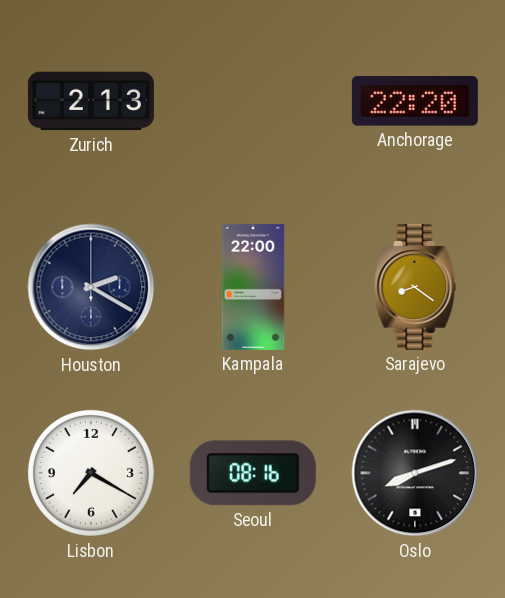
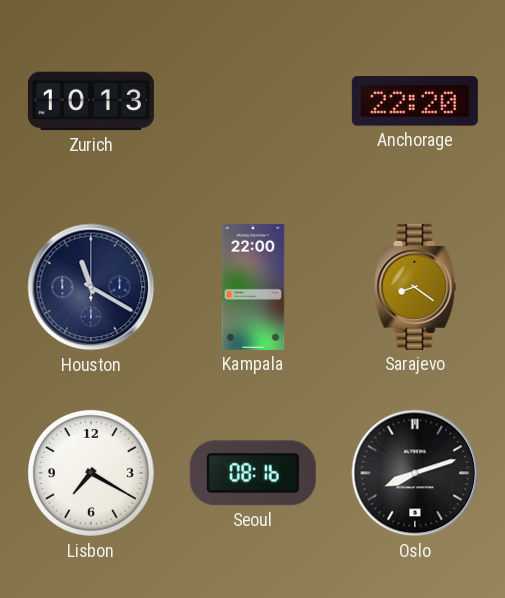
Zurich: 2:13 -> 10:13
Houston: 2:20 -> 11:20
